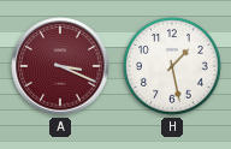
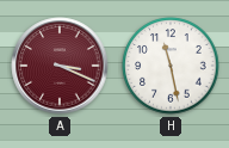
H: 1:28 -> 11:28
